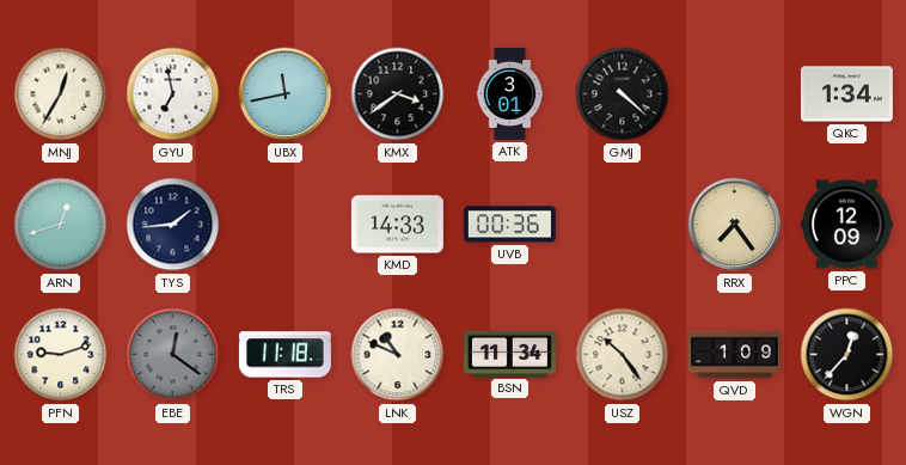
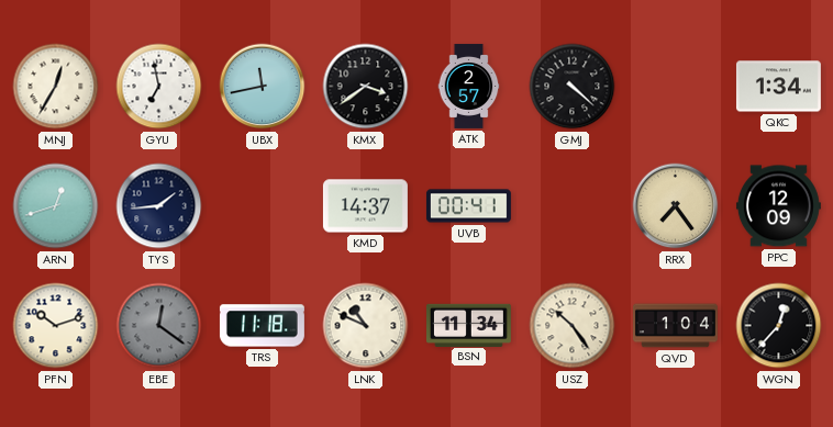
ATK: 3:01 -> 2:57
KMD: 14:33 -> 14:37
UVB: 00:36 -> 00:41
PFN: 9:12 -> 10:12
QVD: 1:09 -> 1:04
